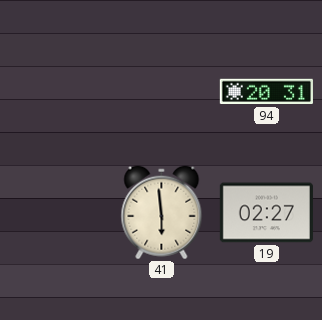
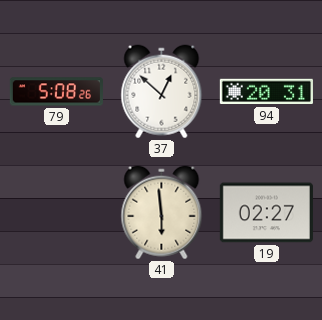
79: none -> 5:08
37: none -> 12:52
